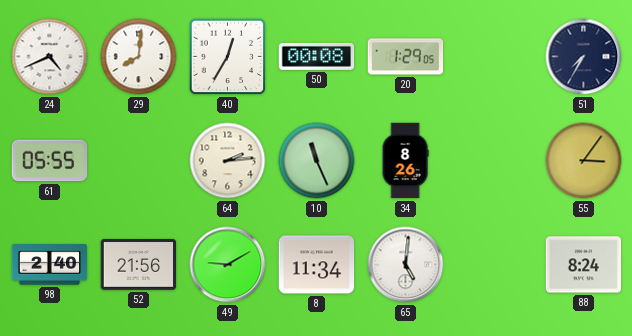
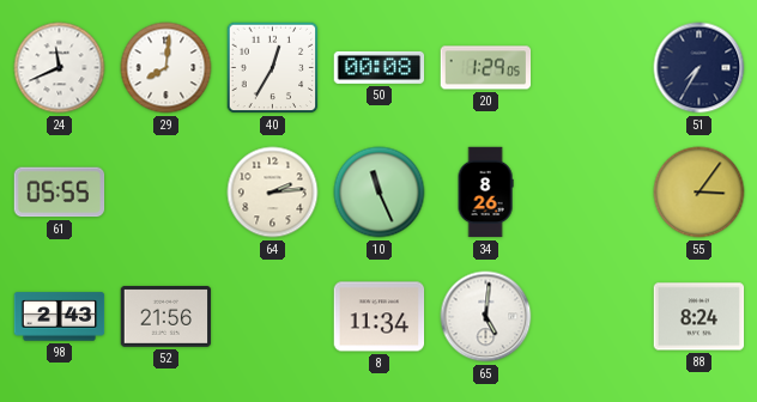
24: 4:41 -> 11:41
98: 2:40 -> 2:43
49: 9:10 -> none
